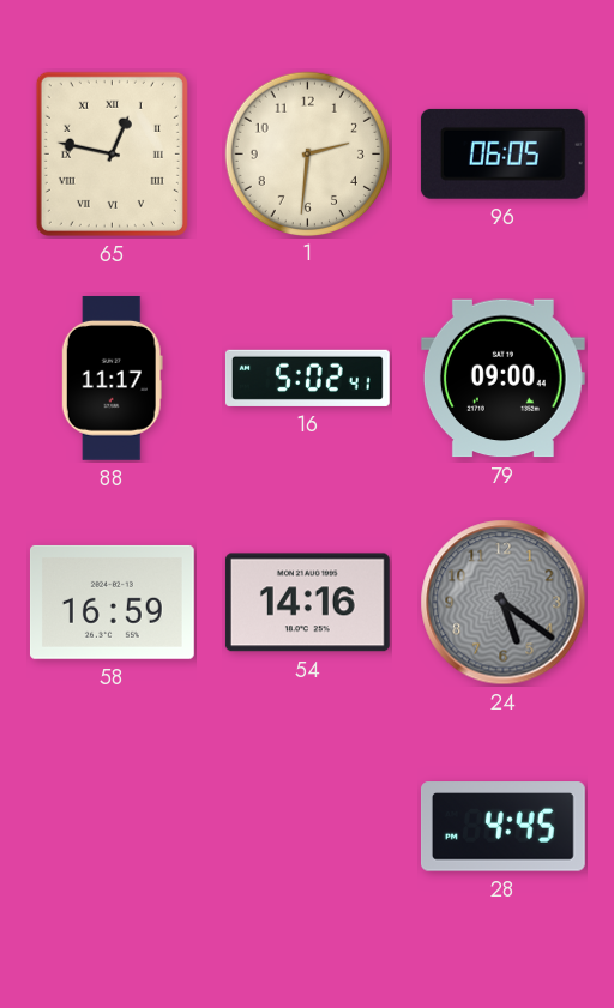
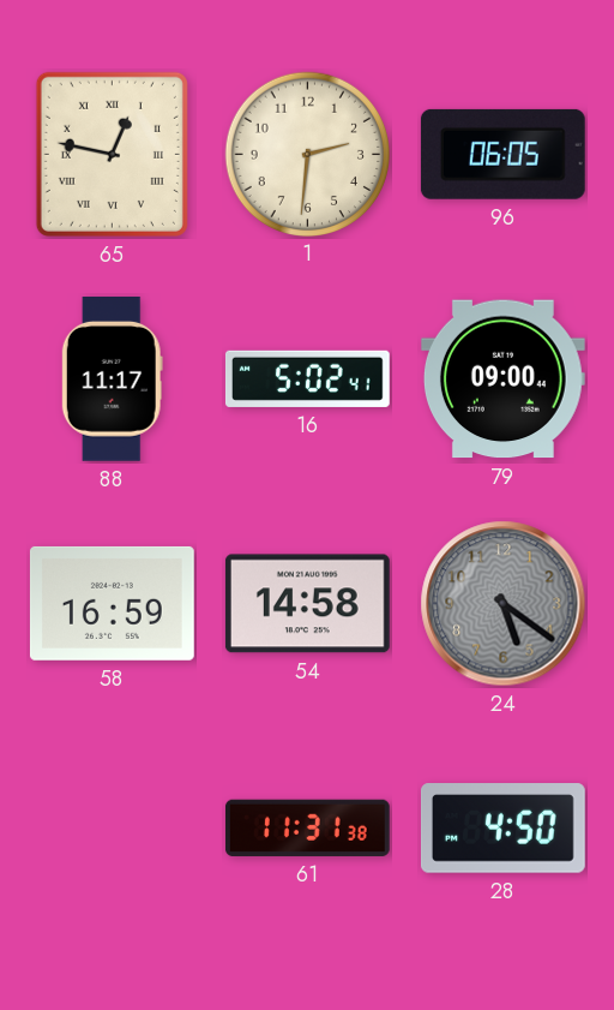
54: 14:16 -> 14:58
61: none -> 11:31
28: 4:45 -> 4:50
